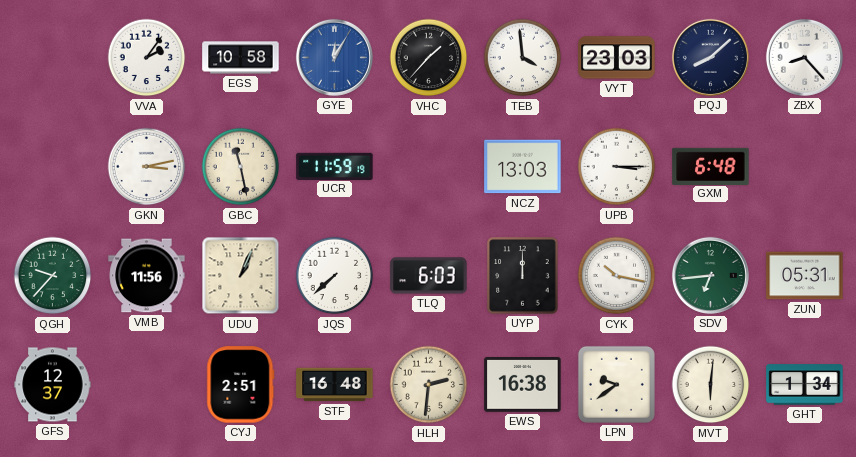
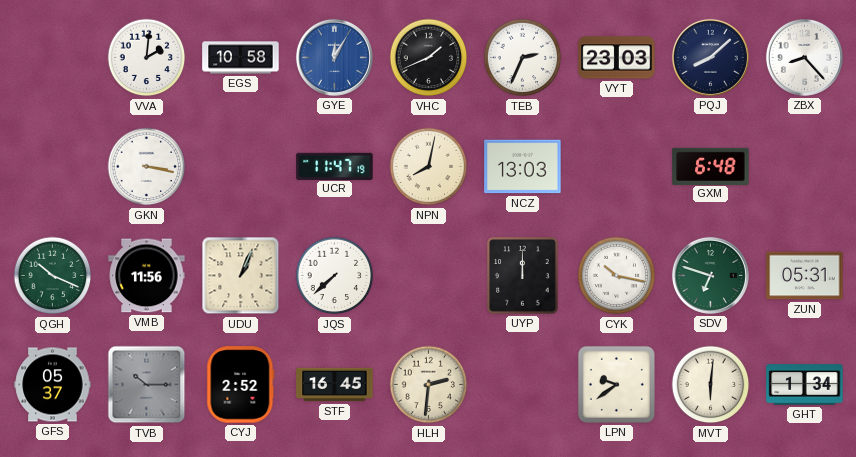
VVA: 2:06 -> 2:01
VHC: 1:37 -> 1:41
TEB: 3:59 -> 2:34
GKN: 3:13 -> 3:17
GBC: 11:28 -> none
UCR: 11:59 -> 11:47
NPN: none -> 8:02
UPB: 3:15 -> none
QGH: 9:37 -> 10:19
TLQ: 6:03 -> none
SDV: 6:44 -> 6:48
GFS: 12:37 -> 05:37
TVB: none -> 10:15
CYJ: 2:51 -> 2:52
STF: 16:48 -> 16:45
EWS: 16:38 -> none
